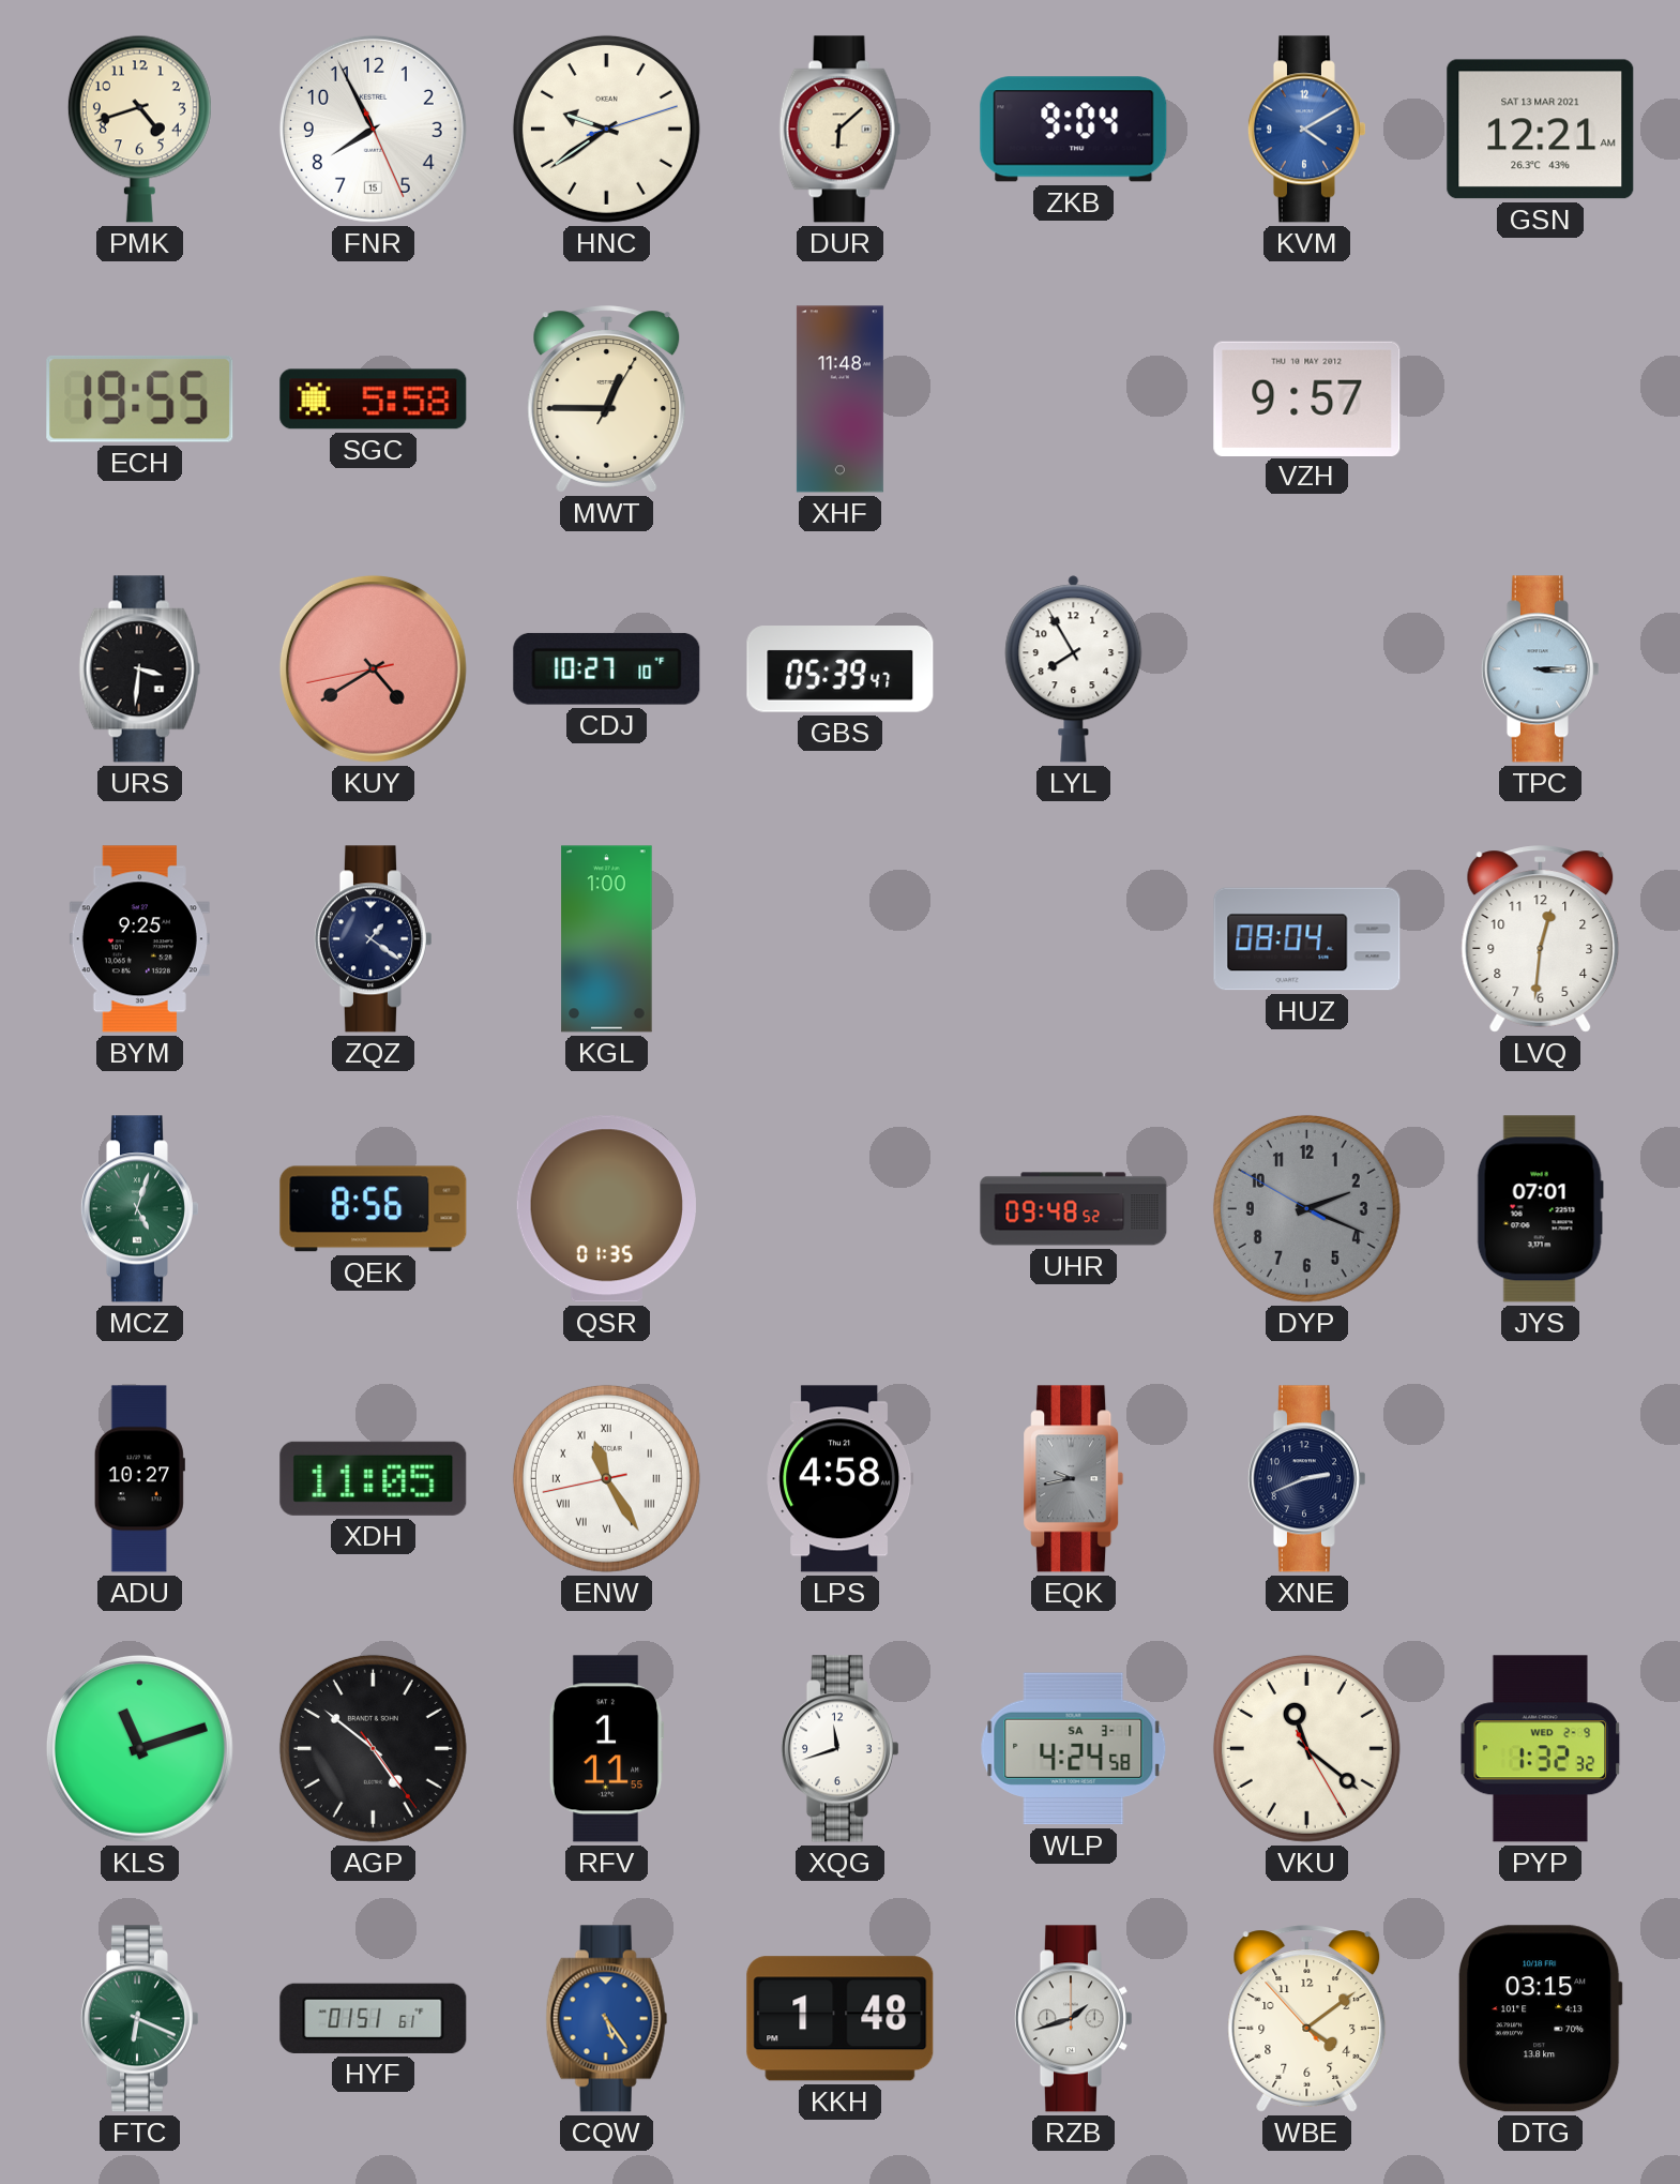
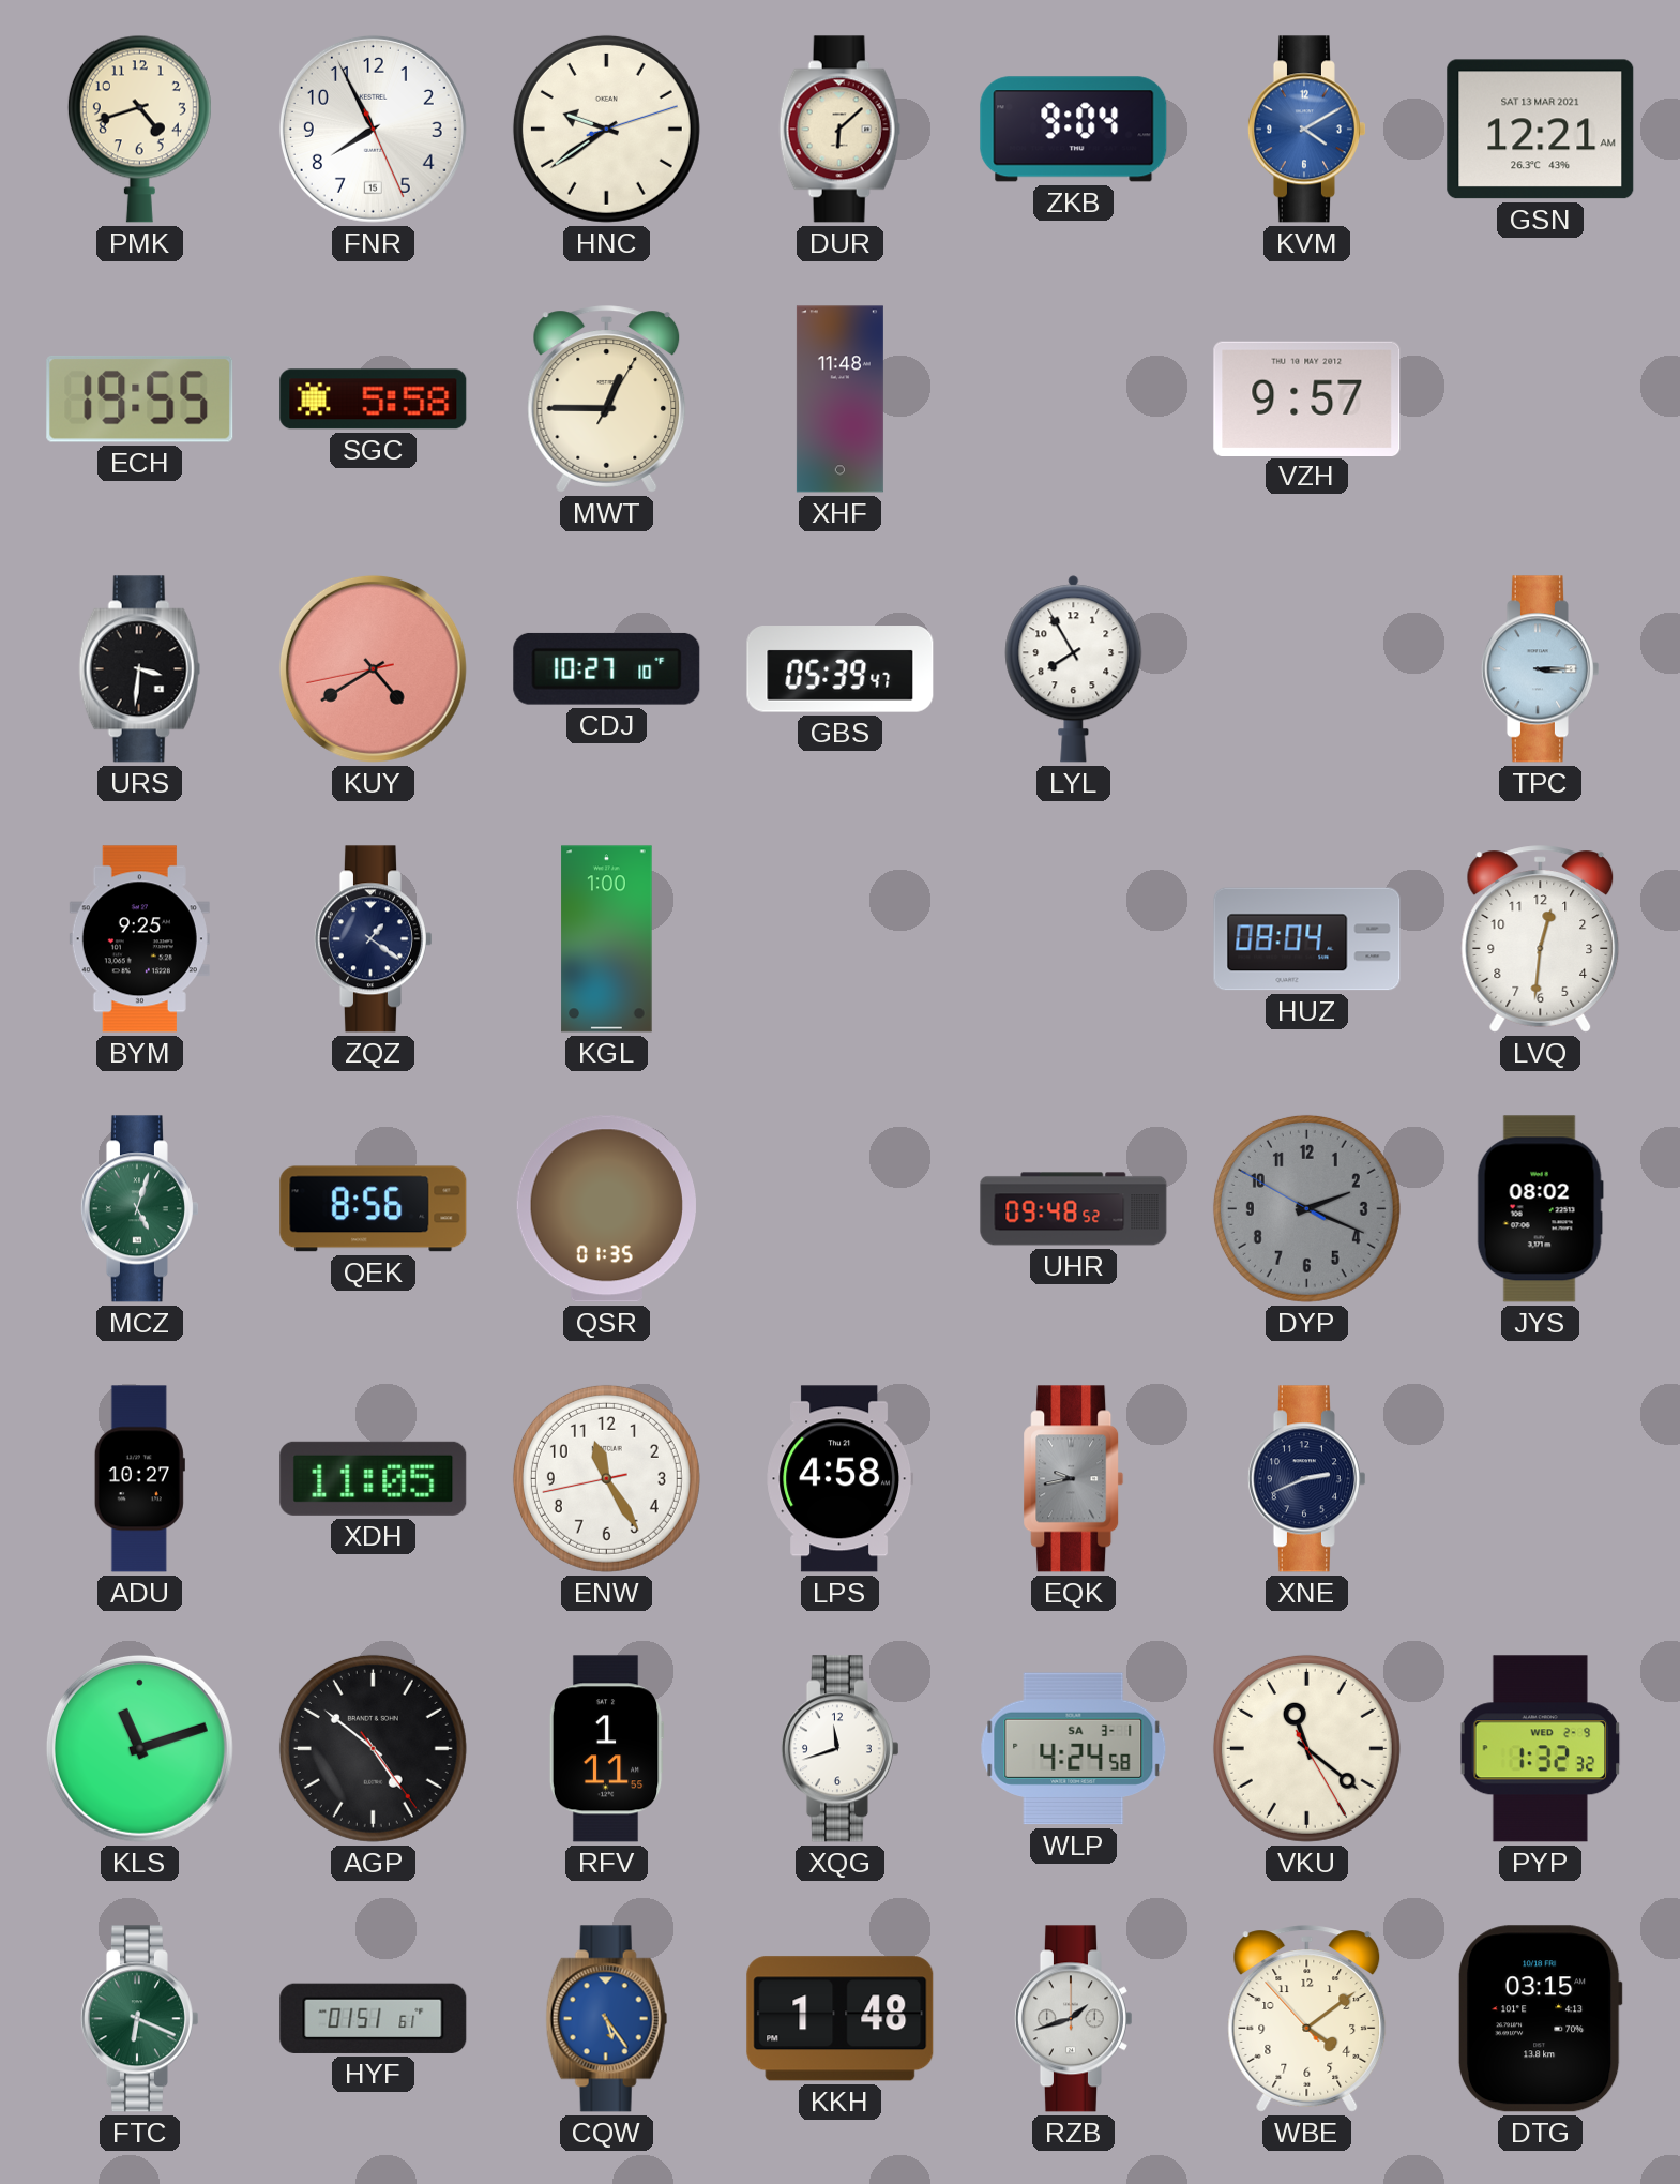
JYS: 07:01 -> 08:02
ENW numerals: Roman -> Arabic
